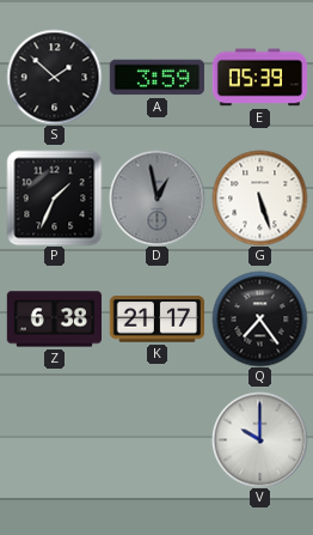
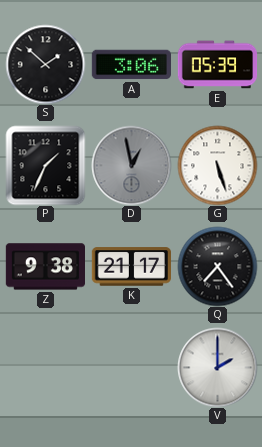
A: 3:59 -> 3:06
Z: 6:38 -> 9:38
V: 10:00 -> 2:00
